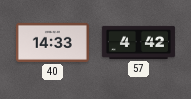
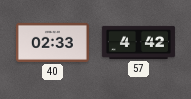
40: 14:33 -> 02:33
